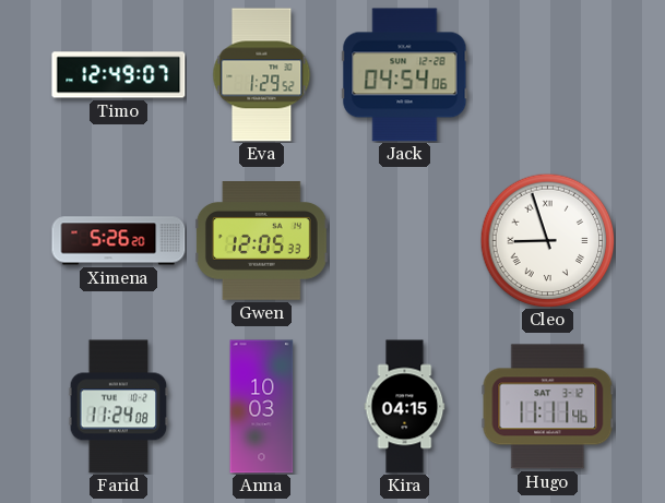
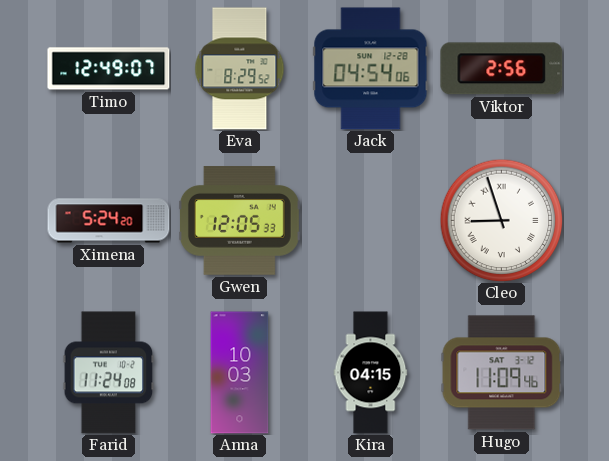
Eva: 1:29 -> 8:29
Viktor: none -> 2:56
Ximena: 5:26 -> 5:24
Hugo: 11:11 -> 11:09
